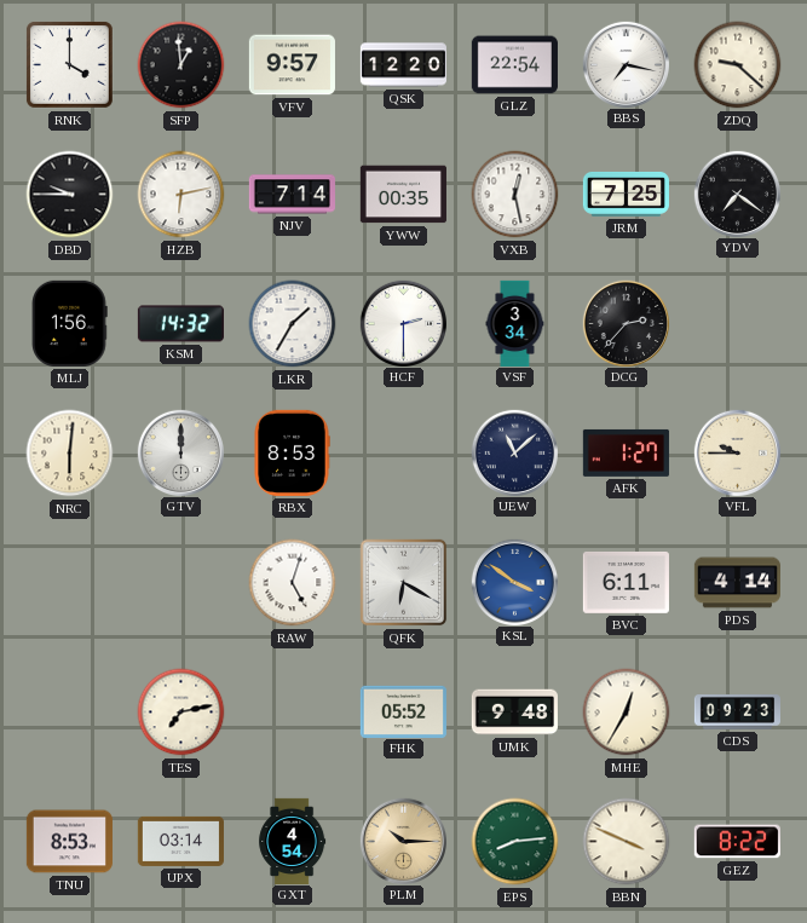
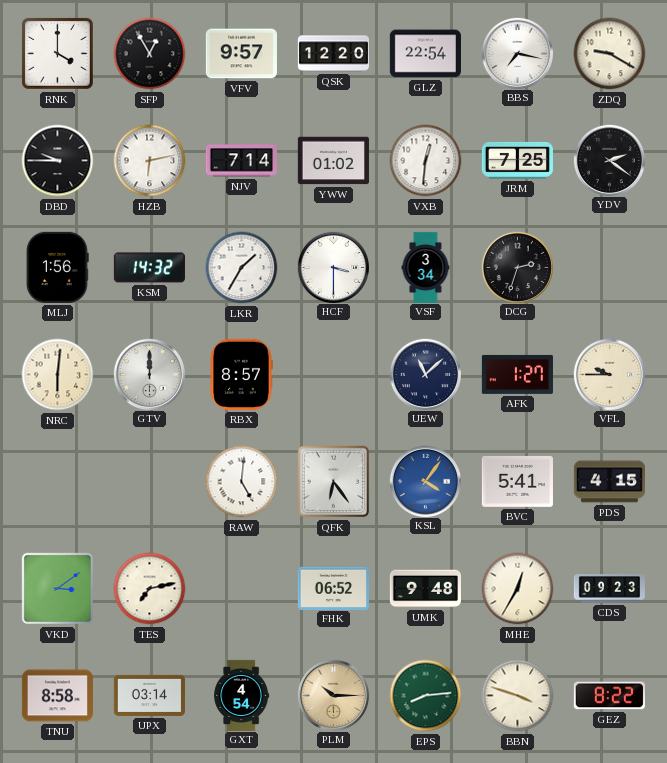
SFP: 12:59 -> 12:55
ZDQ: 9:22 -> 9:20
YWW: 00:35 -> 01:02
VXB: 12:28 -> 12:31
YDV: 7:21 -> 2:21
HCF: 2:30 -> 3:30
DCG: 2:37 -> 2:33
RBX: 8:53 -> 8:57
RAW: 5:03 -> 5:01
QFK: 6:20 -> 6:24
KSL: 3:51 -> 4:06
BVC: 6:11 -> 5:41
PDS: 4:14 -> 4:15
VKD: none -> 3:09
FHK: 05:52 -> 06:52
TNU: 8:53 -> 8:58
BBN: 3:49 -> 3:48
